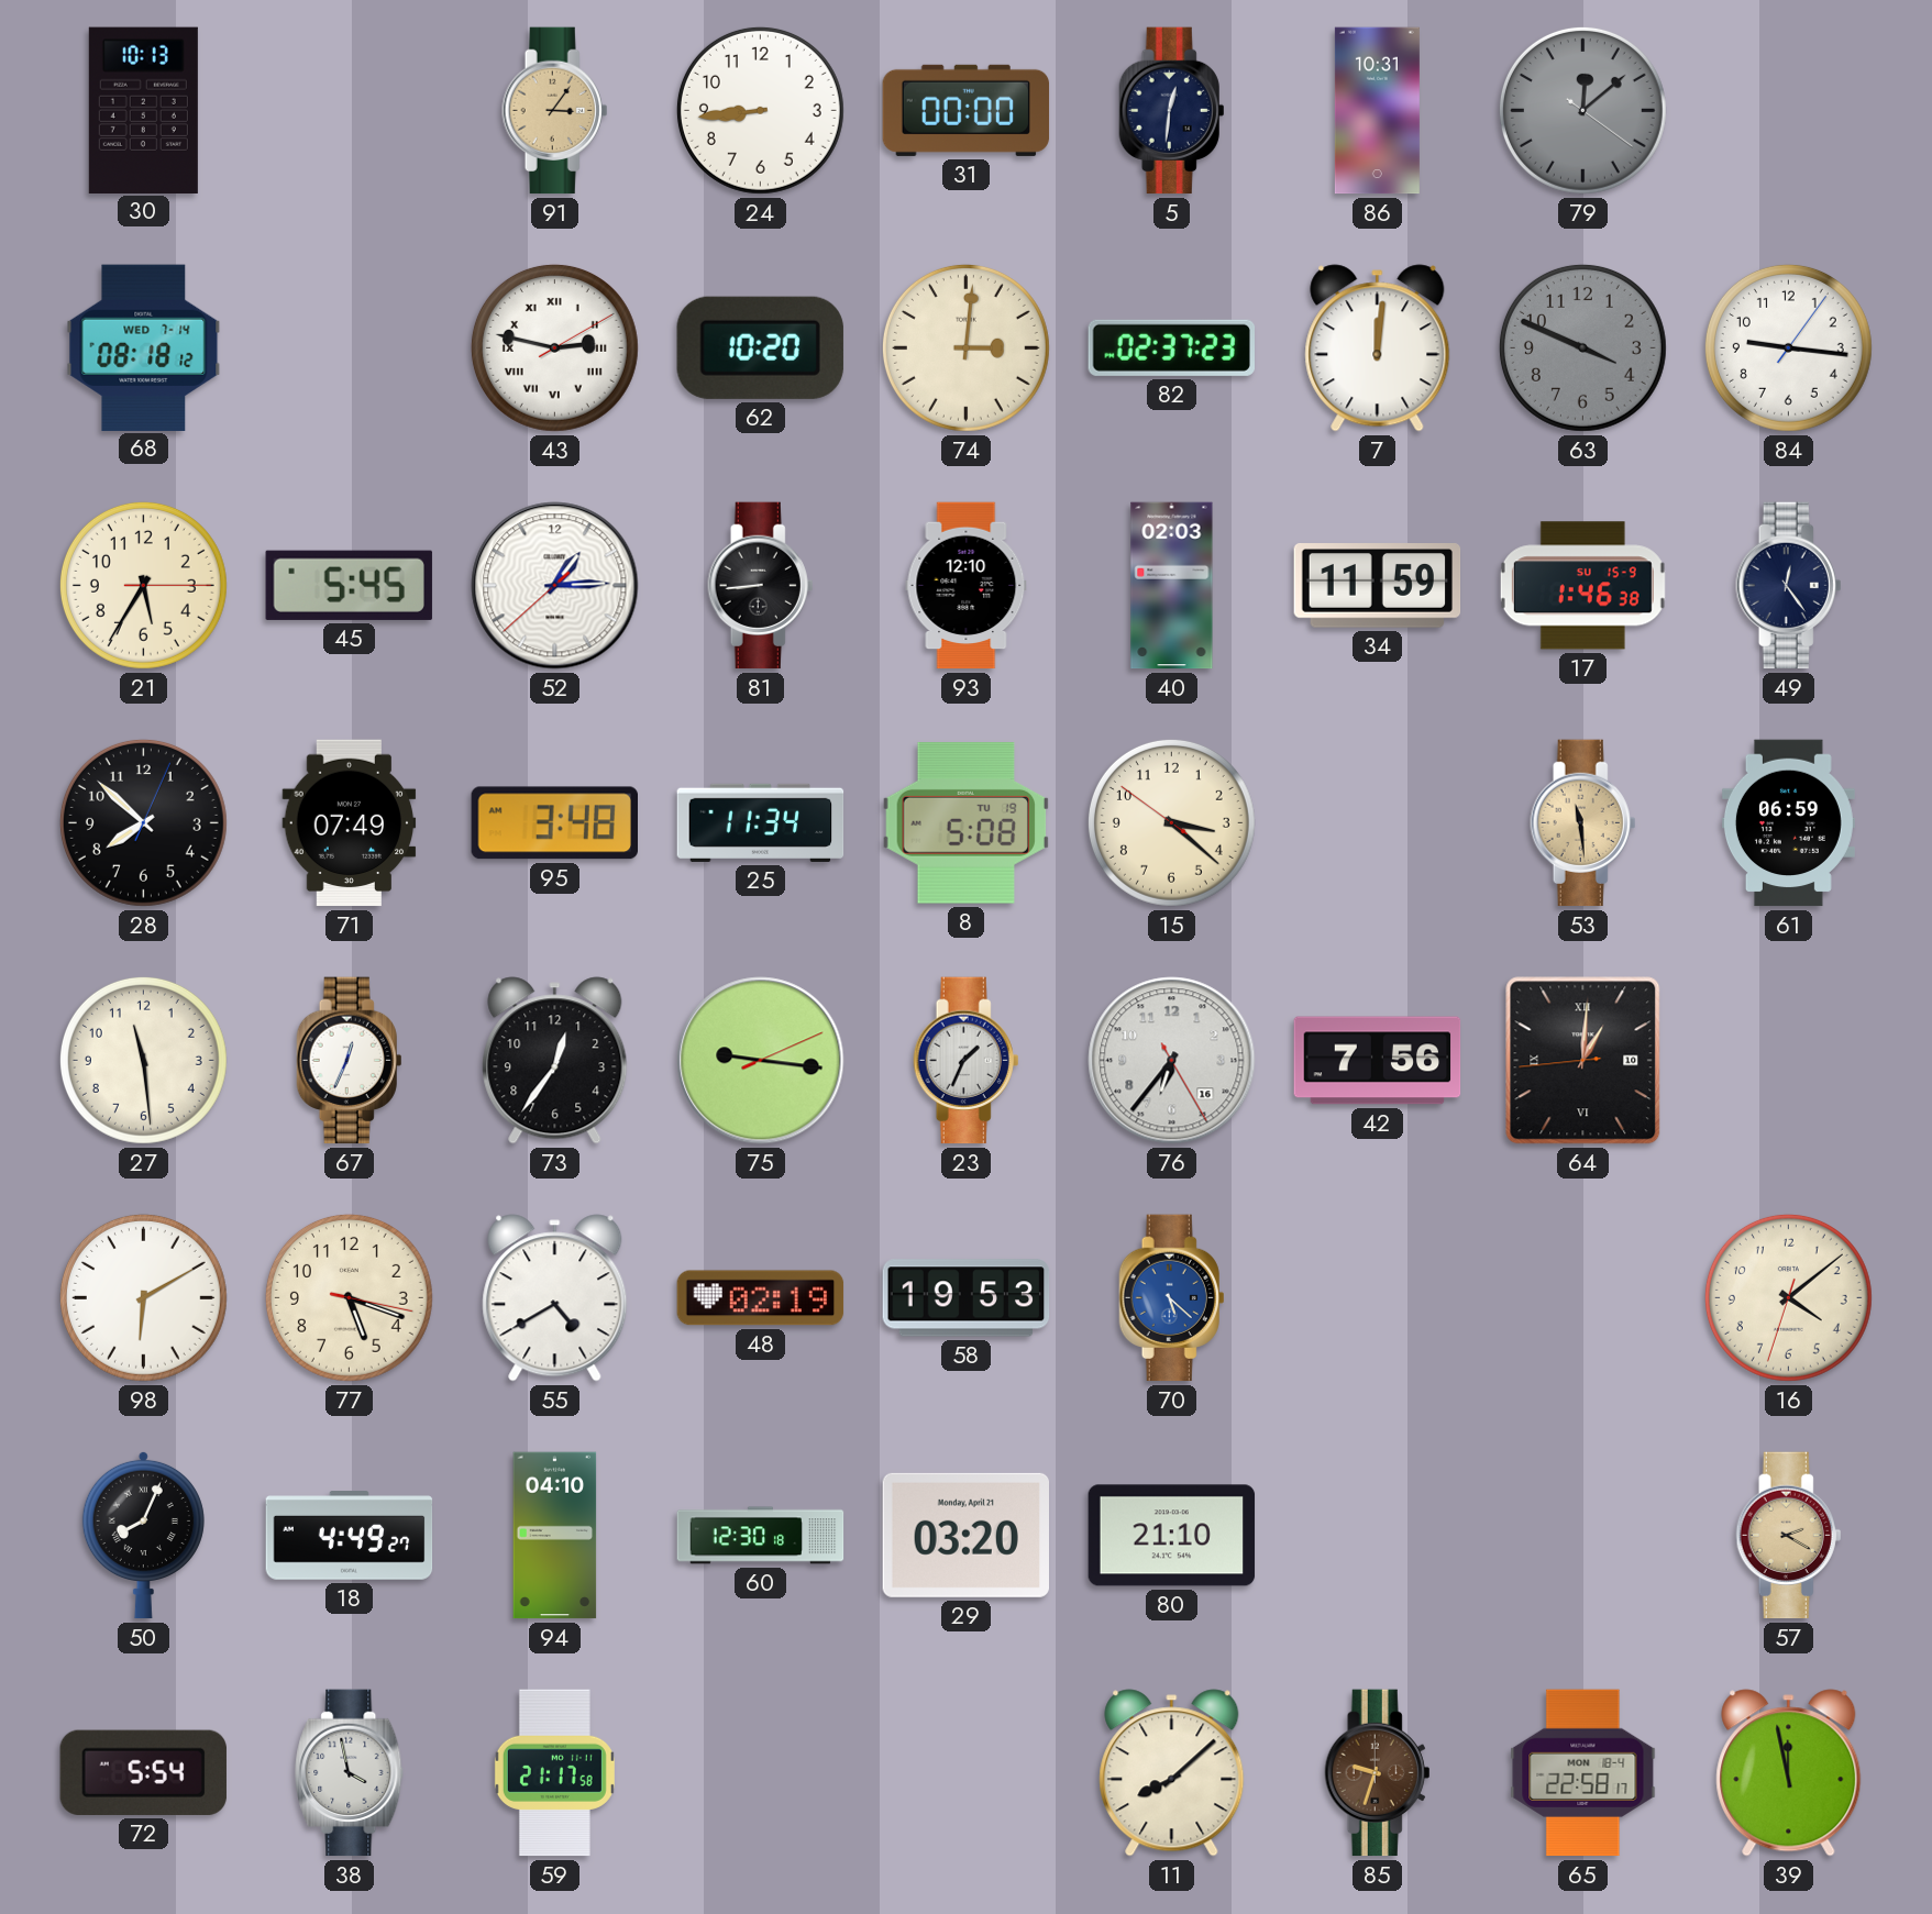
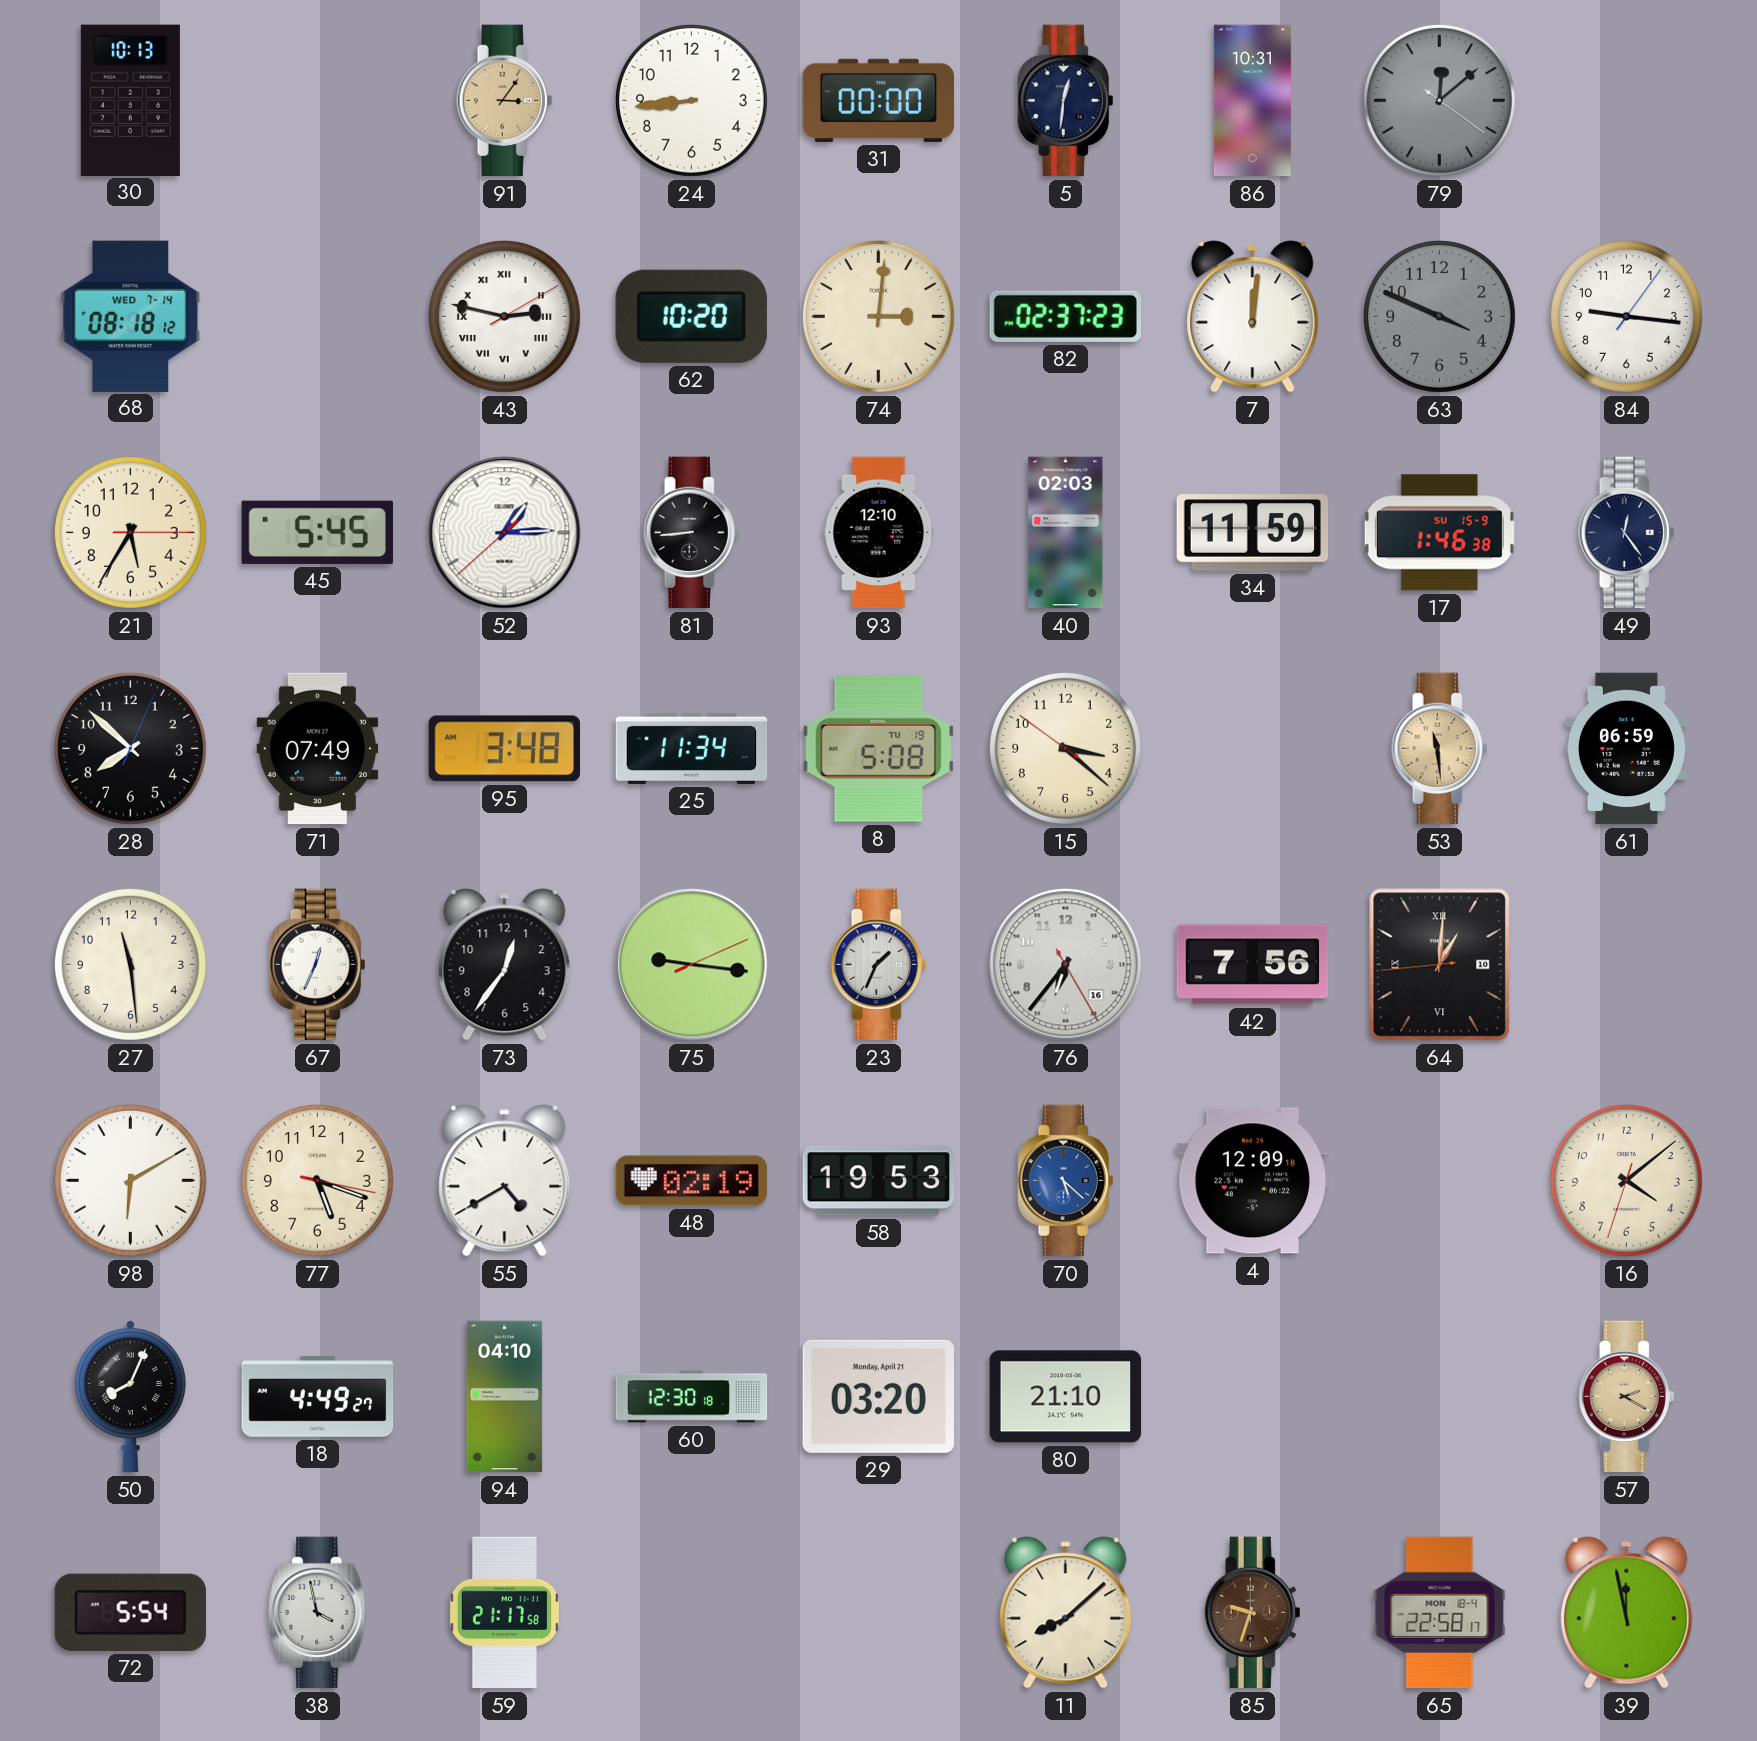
4: none -> 12:09
